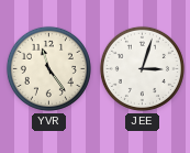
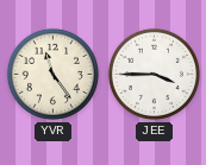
JEE: 3:03 -> 3:45
